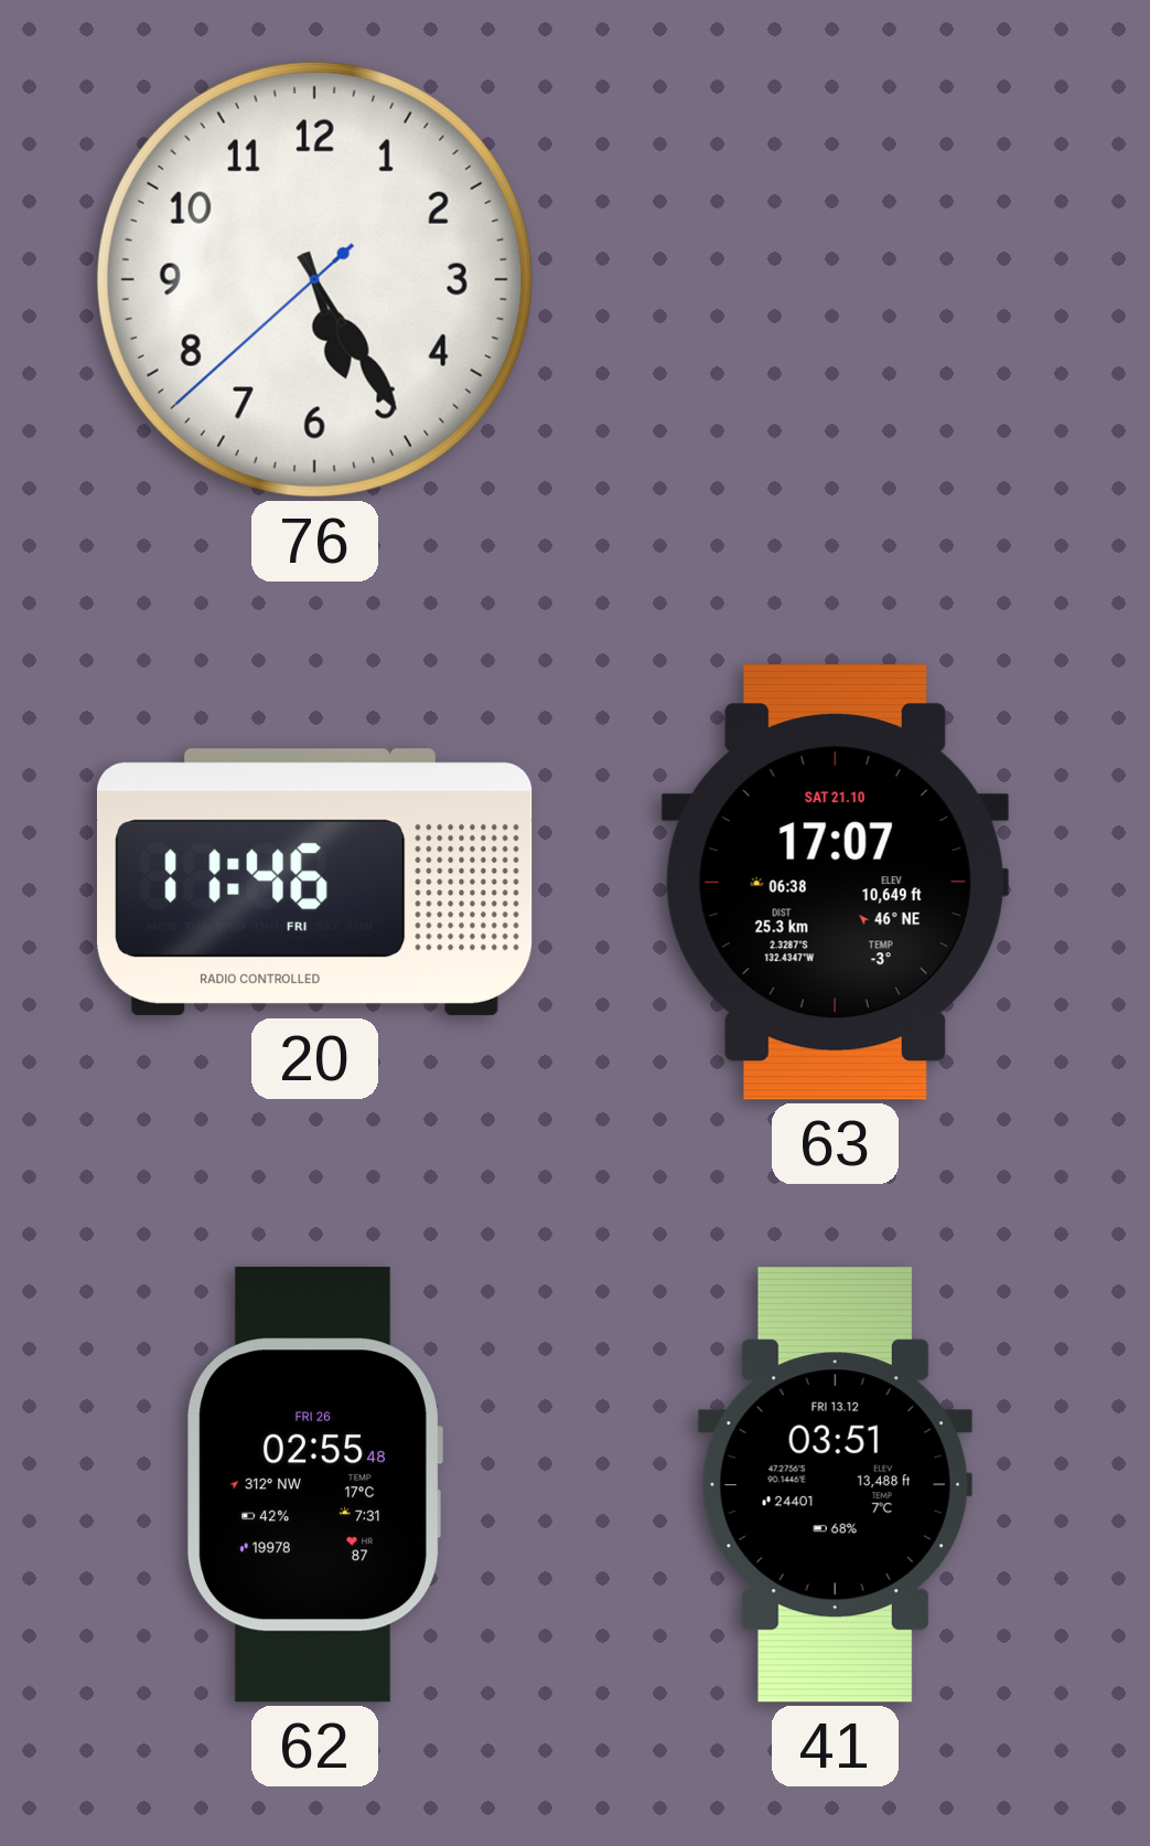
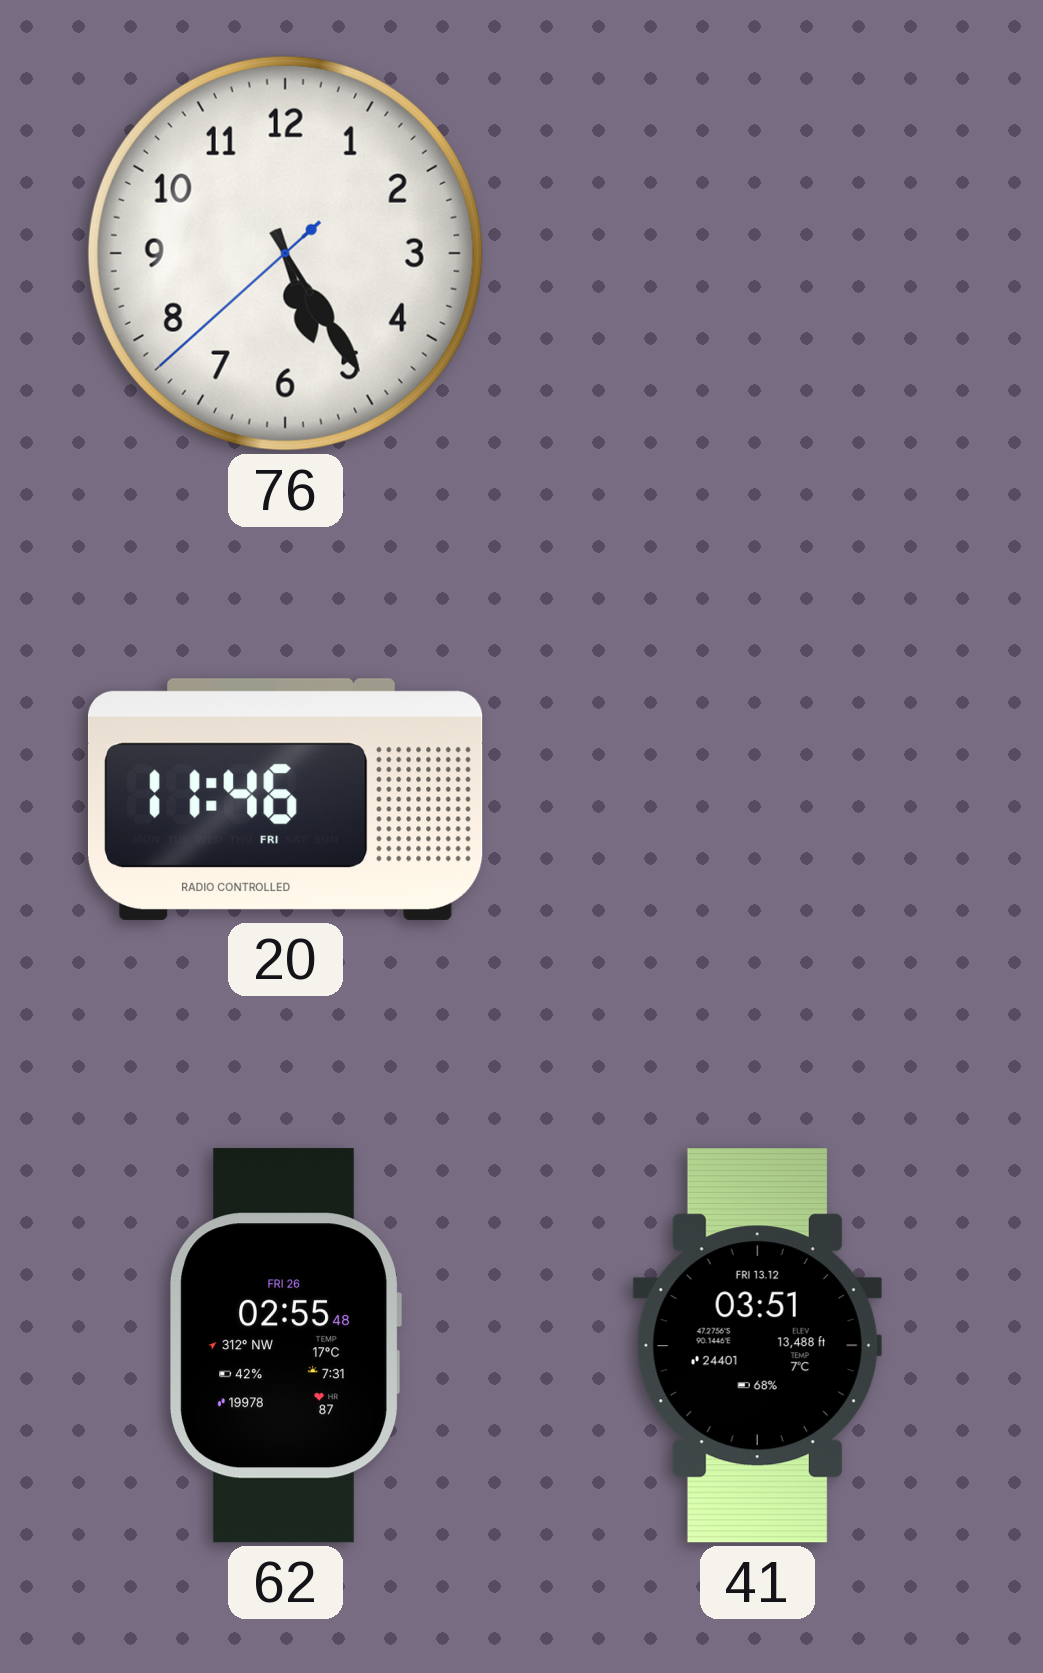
63: 17:07 -> none
